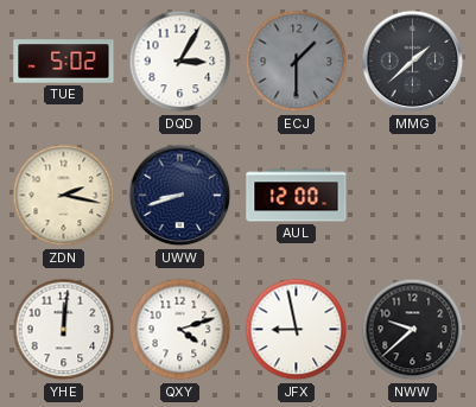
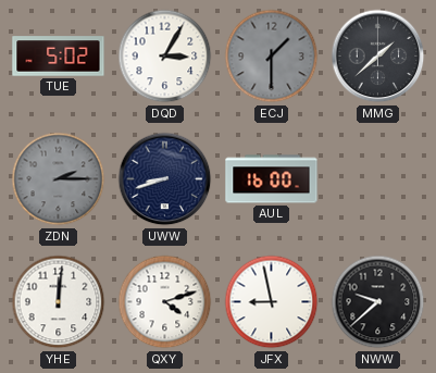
ZDN: 2:17 -> 2:15
ZDN dial: cream -> grey
AUL: 12:00 -> 16:00
